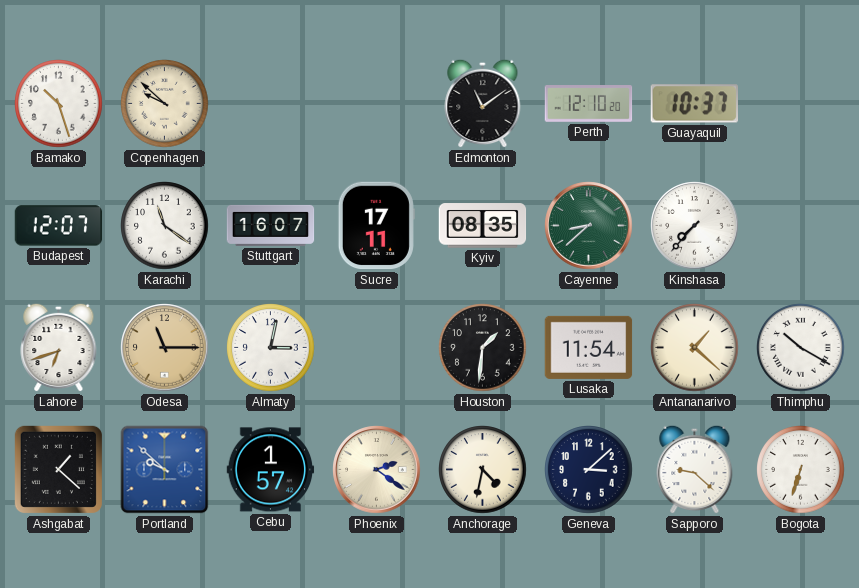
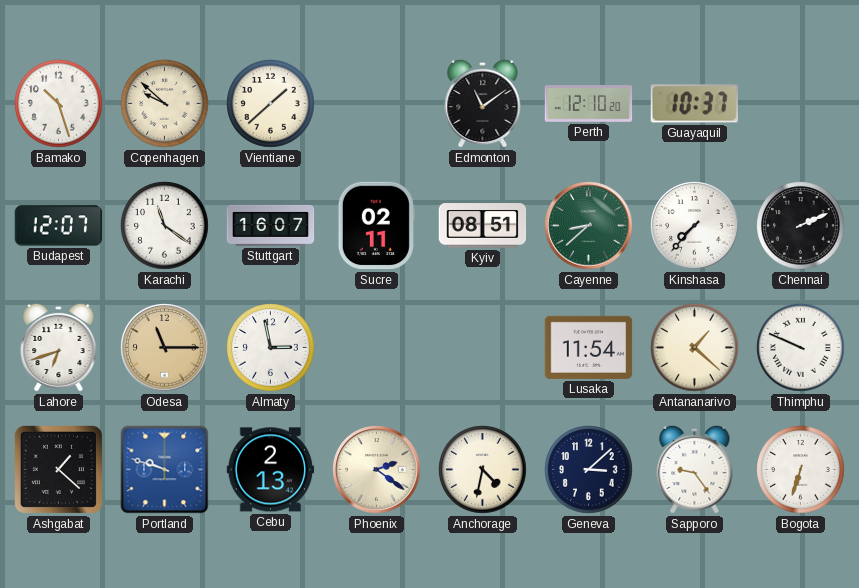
Vientiane: none -> 1:38
Sucre: 17:11 -> 02:11
Kyiv: 08:35 -> 08:51
Chennai: none -> 2:11
Almaty: 3:02 -> 2:58
Houston: 1:31 -> none
Thimphu: 10:20 -> 9:49
Portland: 9:52 -> 9:48
Cebu: 1:57 -> 2:13
Sapporo: 9:22 -> 9:24
